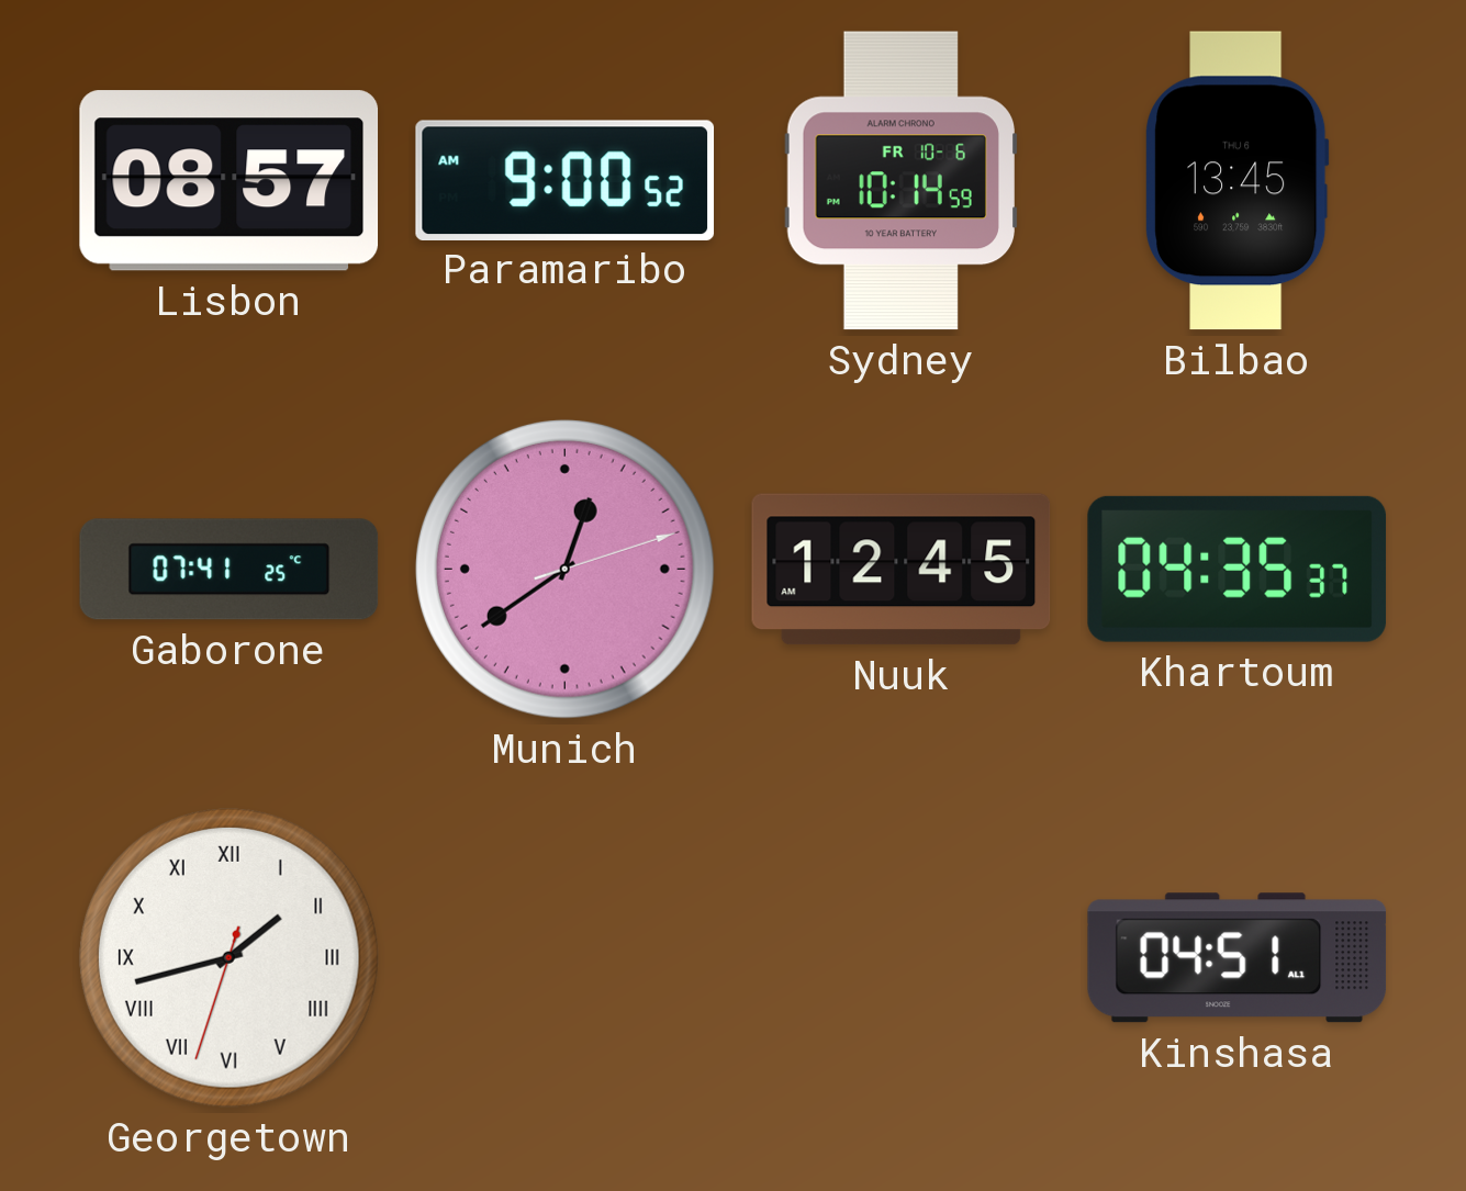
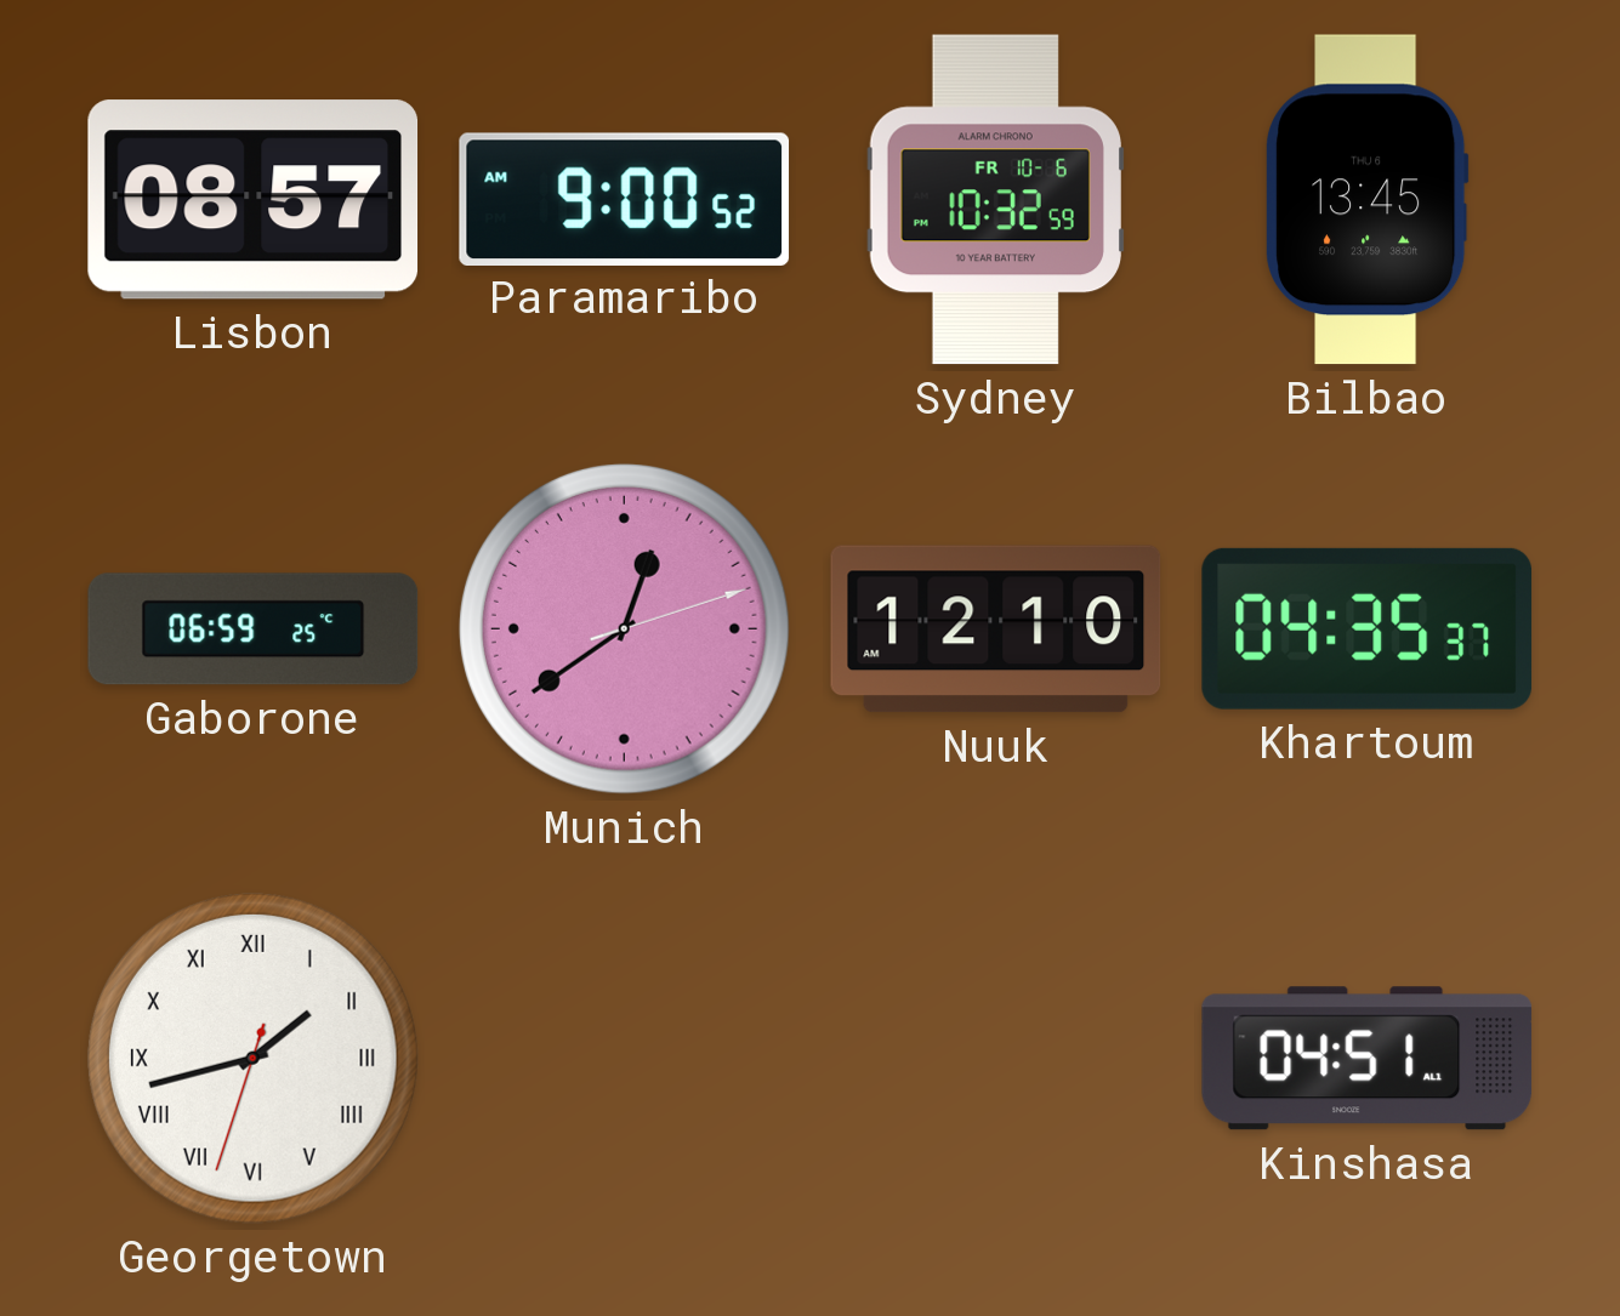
Sydney: 10:14 -> 10:32
Gaborone: 07:41 -> 06:59
Nuuk: 12:45 -> 12:10
